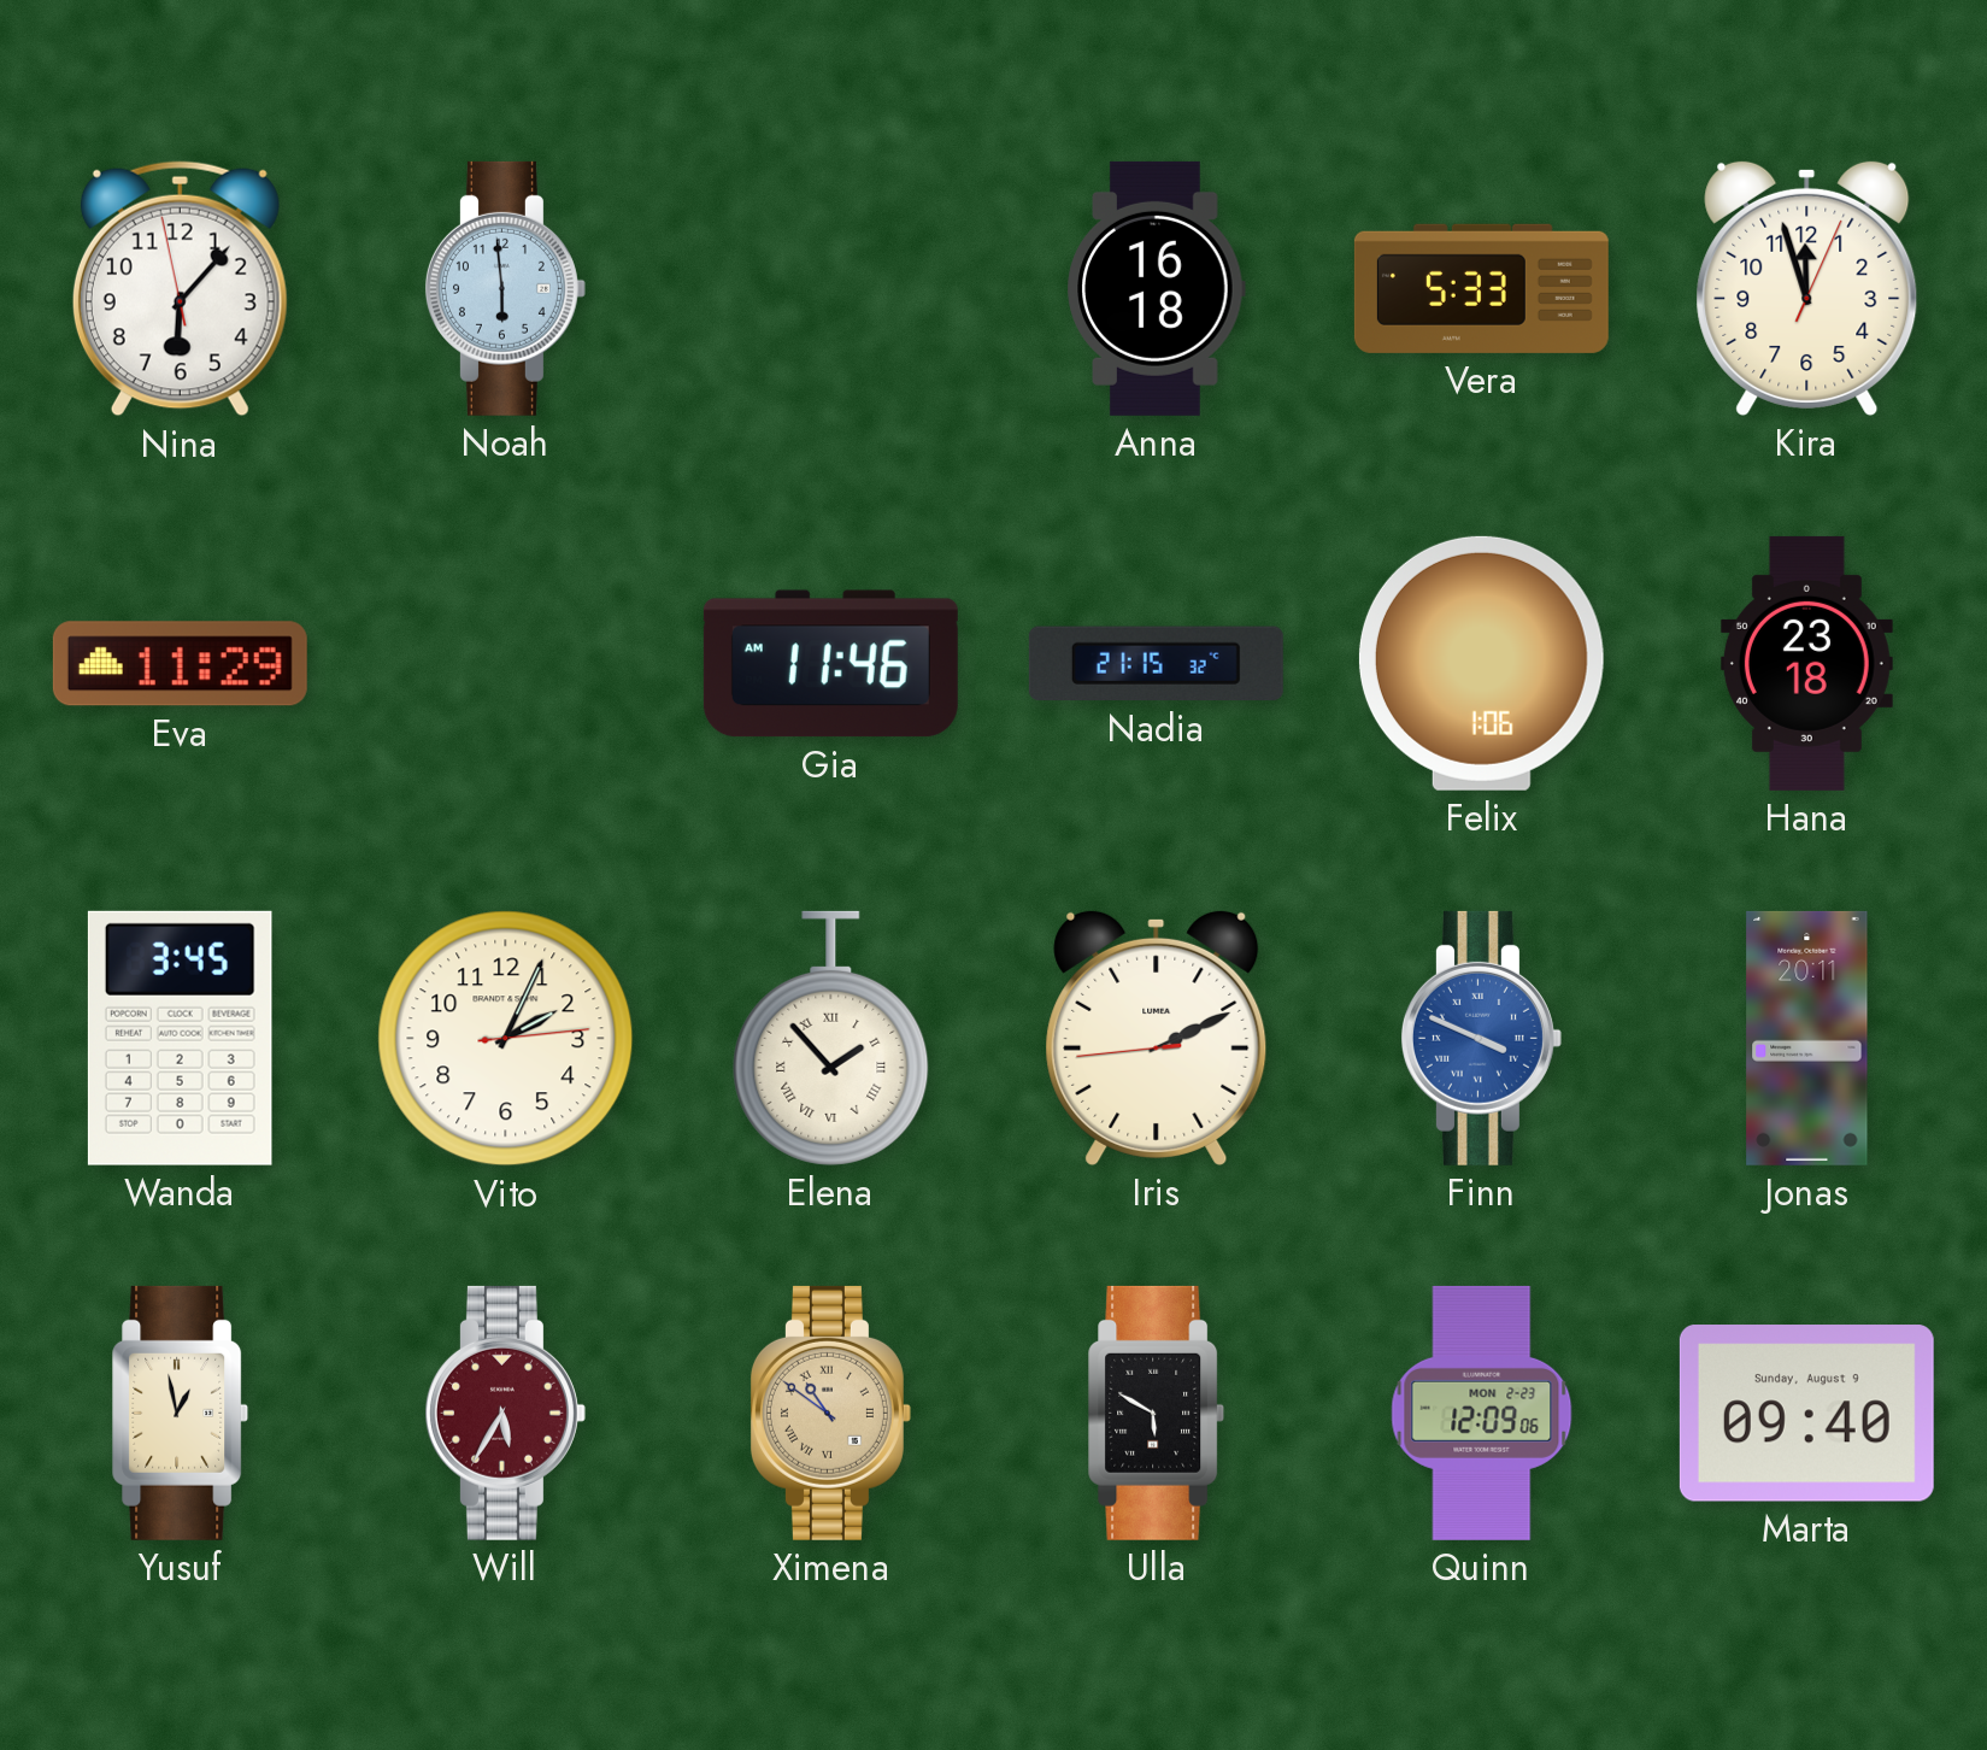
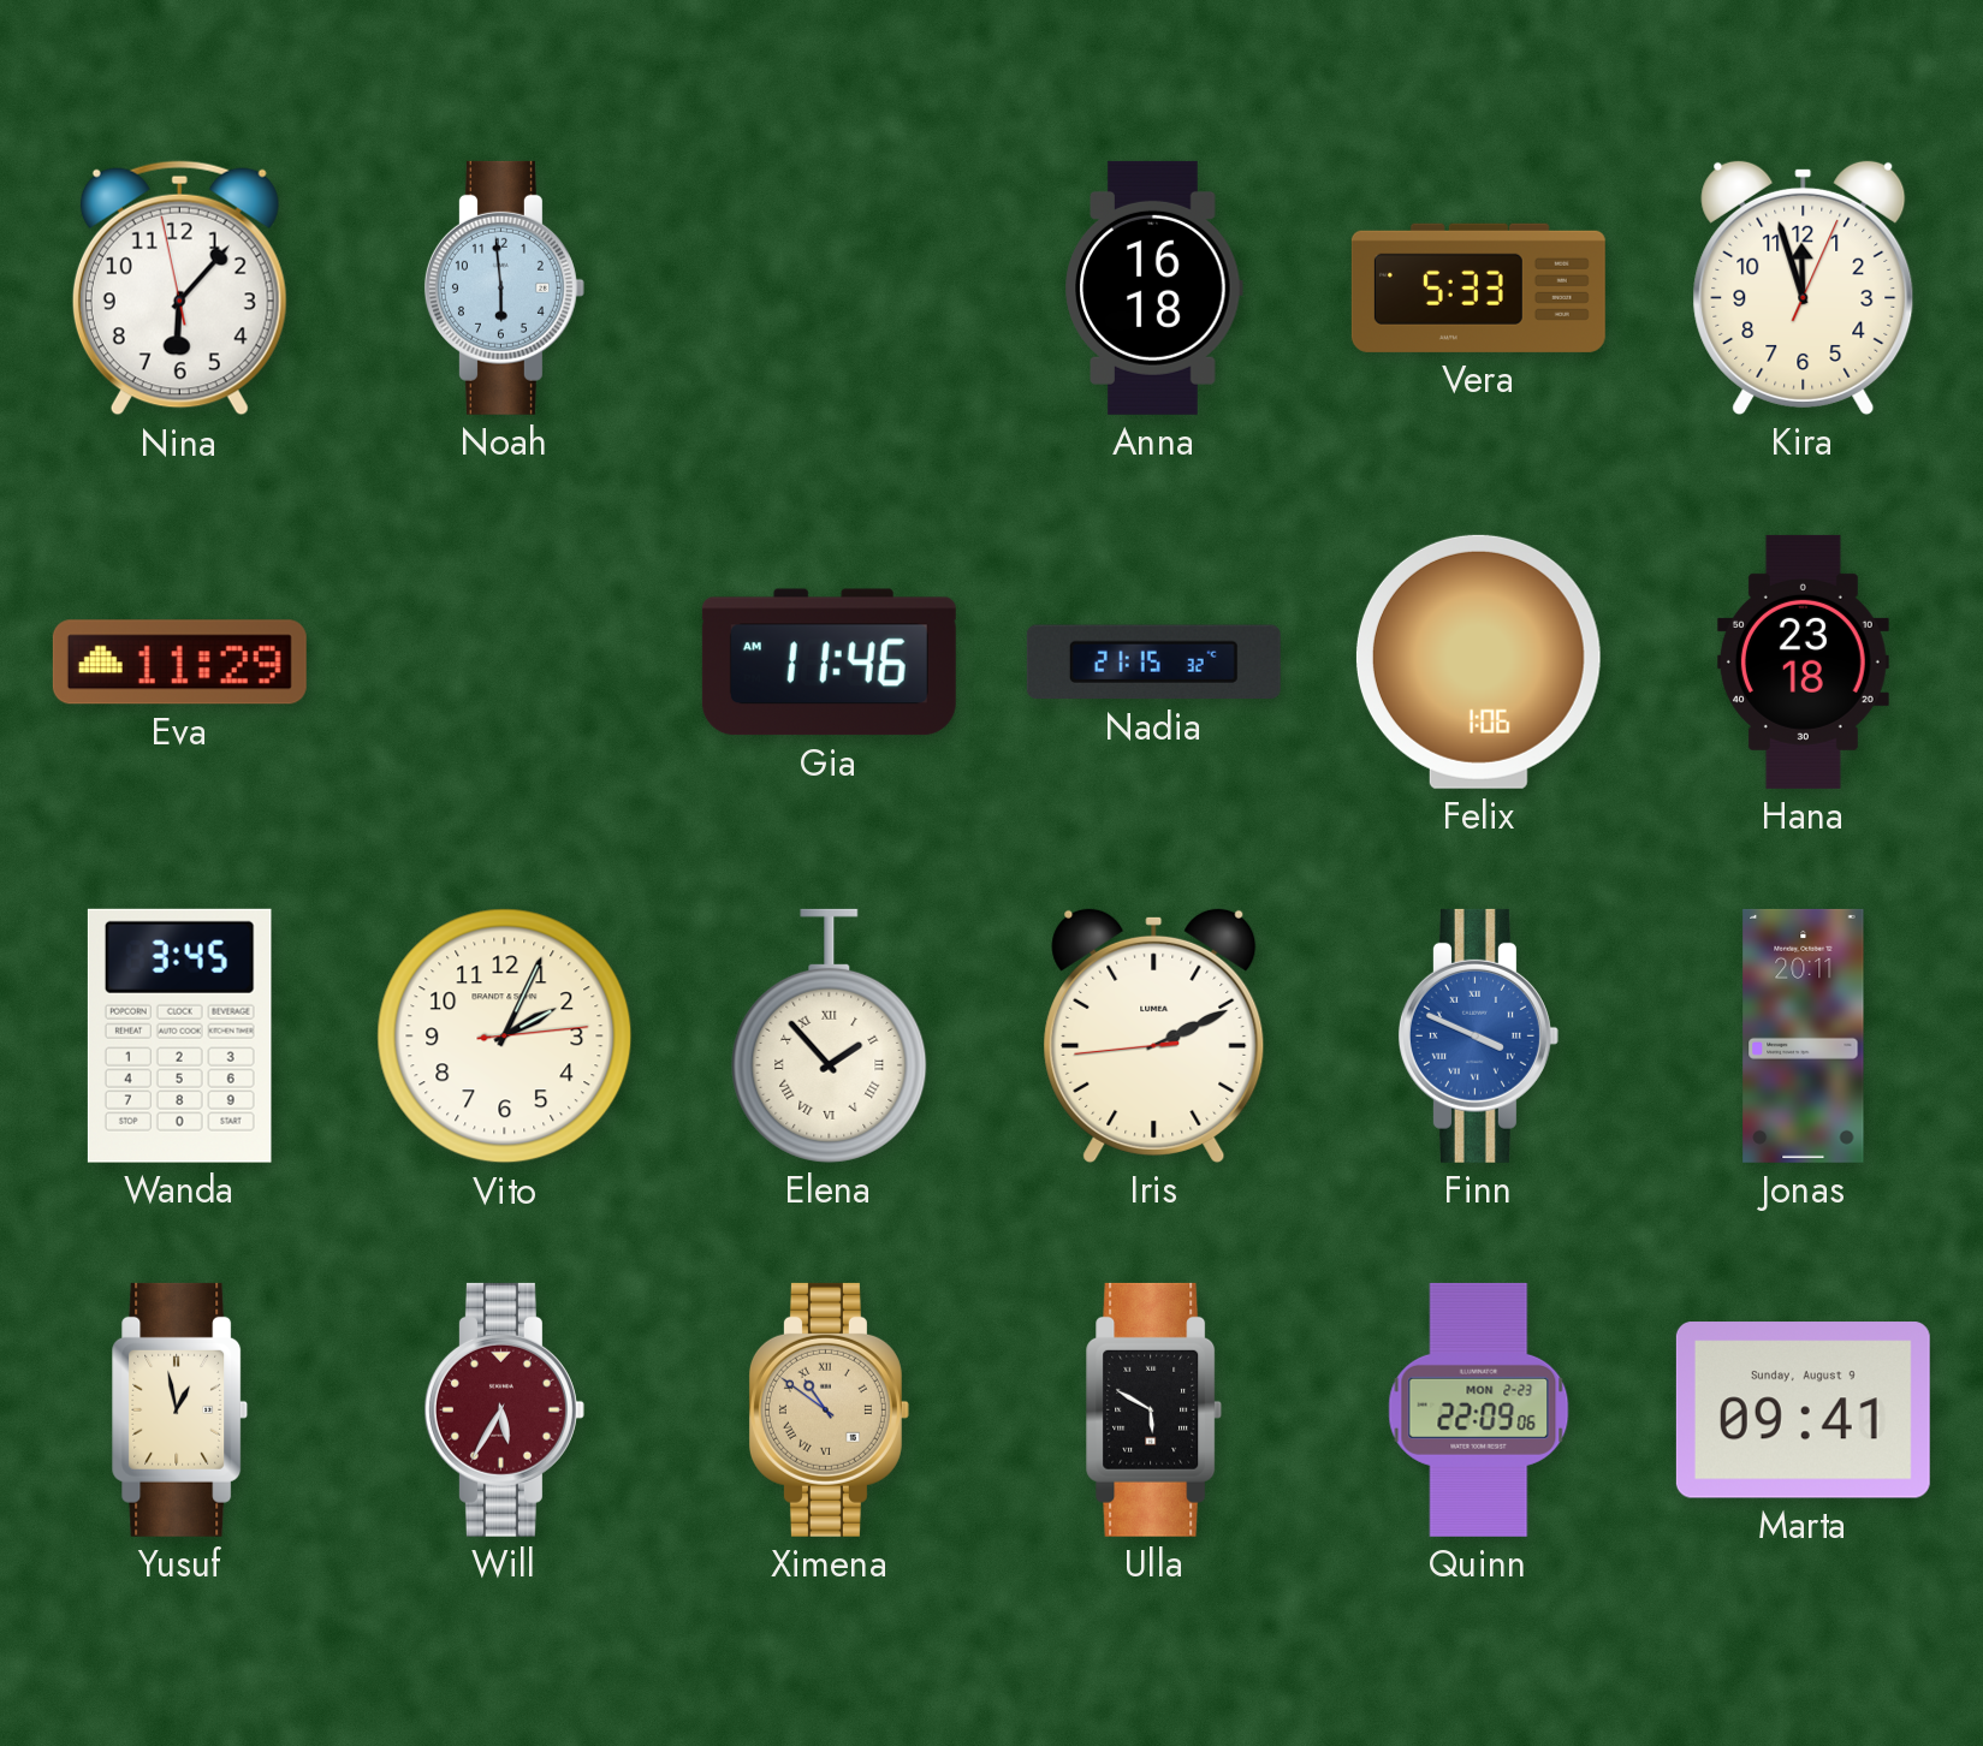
Quinn: 12:09 -> 22:09
Marta: 09:40 -> 09:41
